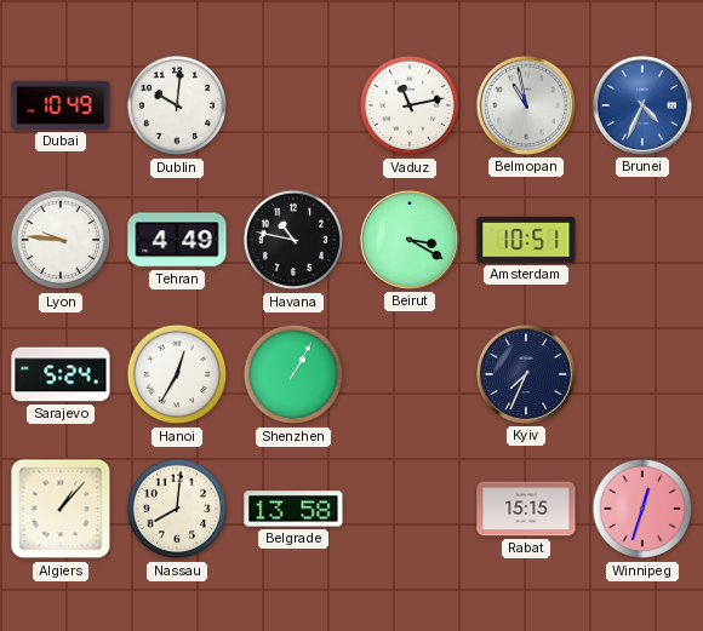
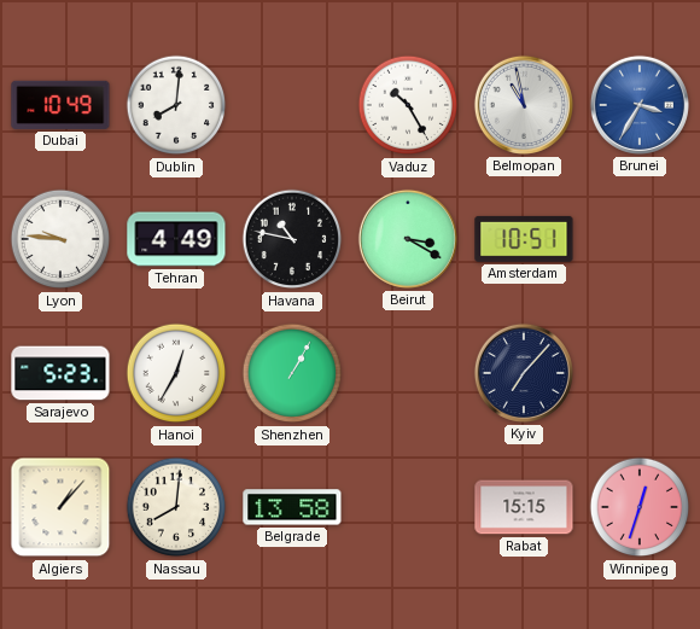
Dublin: 10:01 -> 8:01
Vaduz: 11:13 -> 10:25
Brunei: 4:34 -> 3:35
Sarajevo: 5:24 -> 5:23
Kyiv: 7:34 -> 7:07
